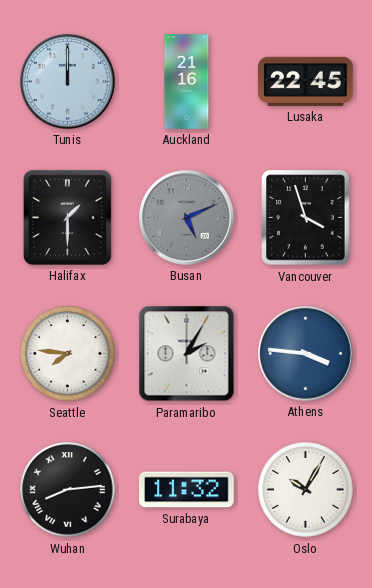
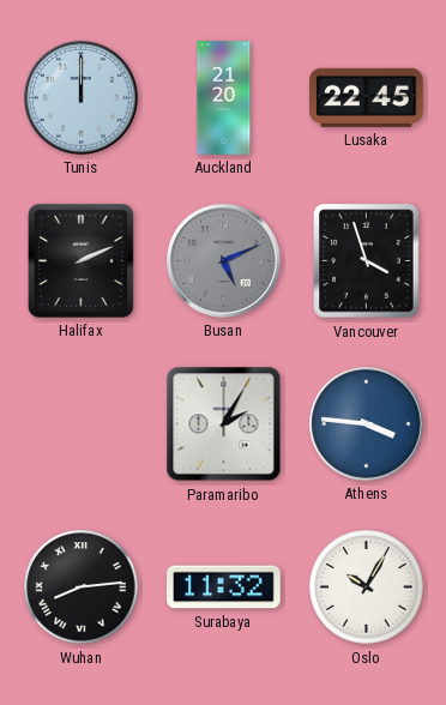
Auckland: 21:16 -> 21:20
Halifax: 1:30 -> 2:11
Seattle: 7:46 -> none
